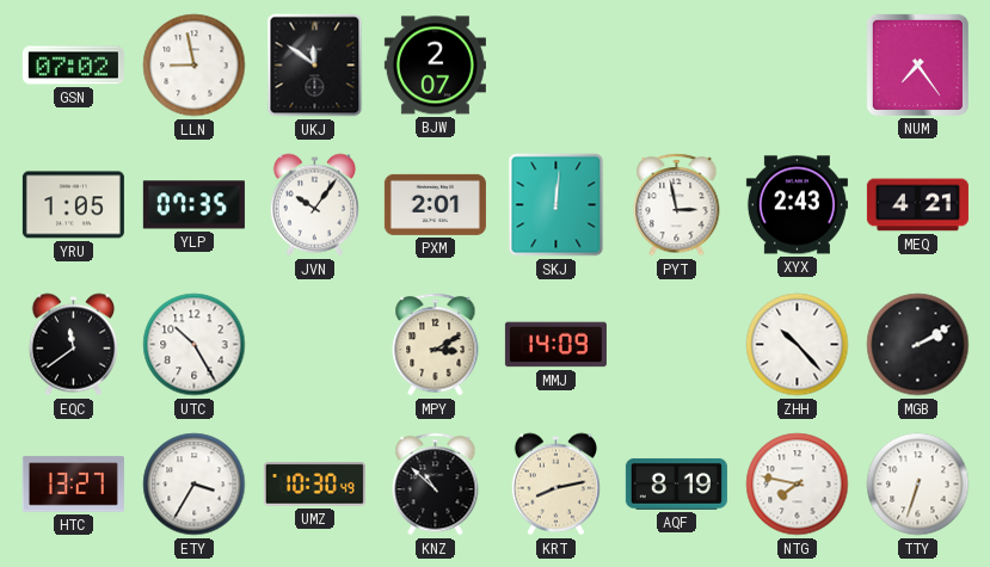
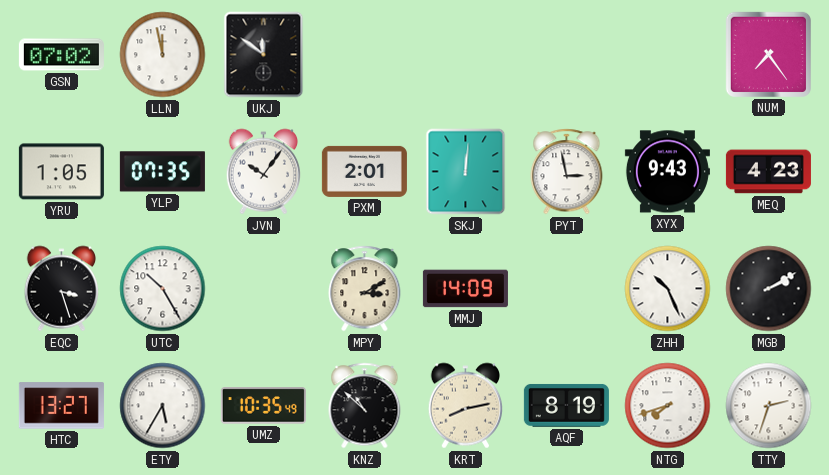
LLN: 8:58 -> 11:58
BJW: 2:07 -> none
XYX: 2:43 -> 9:43
MEQ: 4:21 -> 4:23
EQC: 11:39 -> 3:27
ZHH: 10:23 -> 10:26
ETY: 3:35 -> 5:35
UMZ: 10:30 -> 10:35
NTG: 7:47 -> 7:42
TTY: 6:33 -> 2:33
